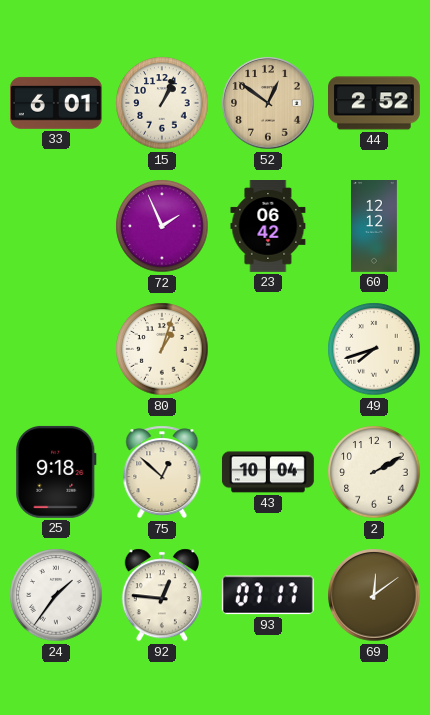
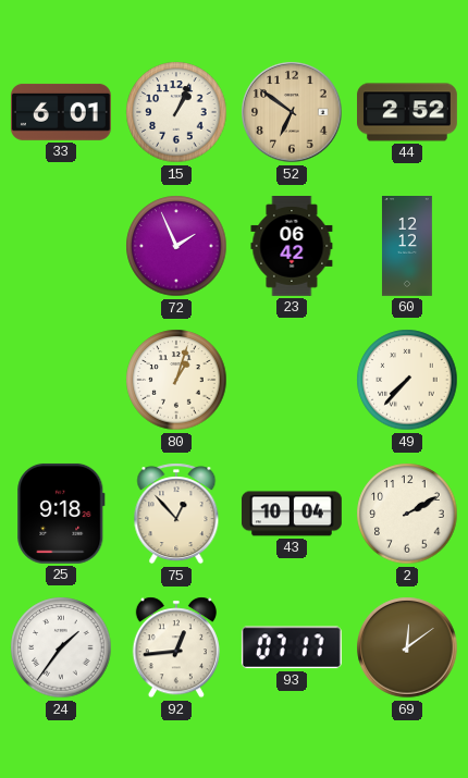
52: 12:51 -> 6:51
49: 7:42 -> 7:37
75: 12:52 -> 12:53
92: 12:46 -> 12:44
